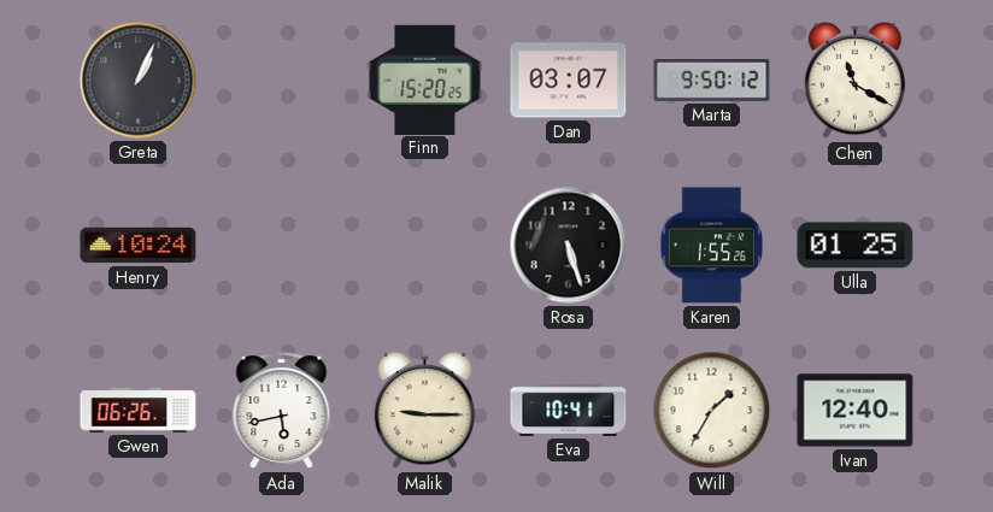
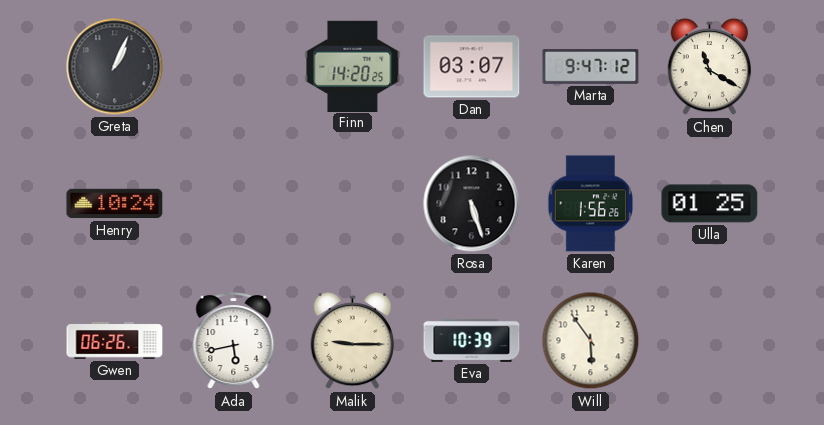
Finn: 15:20 -> 14:20
Marta: 9:50 -> 9:47
Karen: 1:55 -> 1:56
Eva: 10:41 -> 10:39
Will: 1:35 -> 5:54
Ivan: 12:40 -> none
